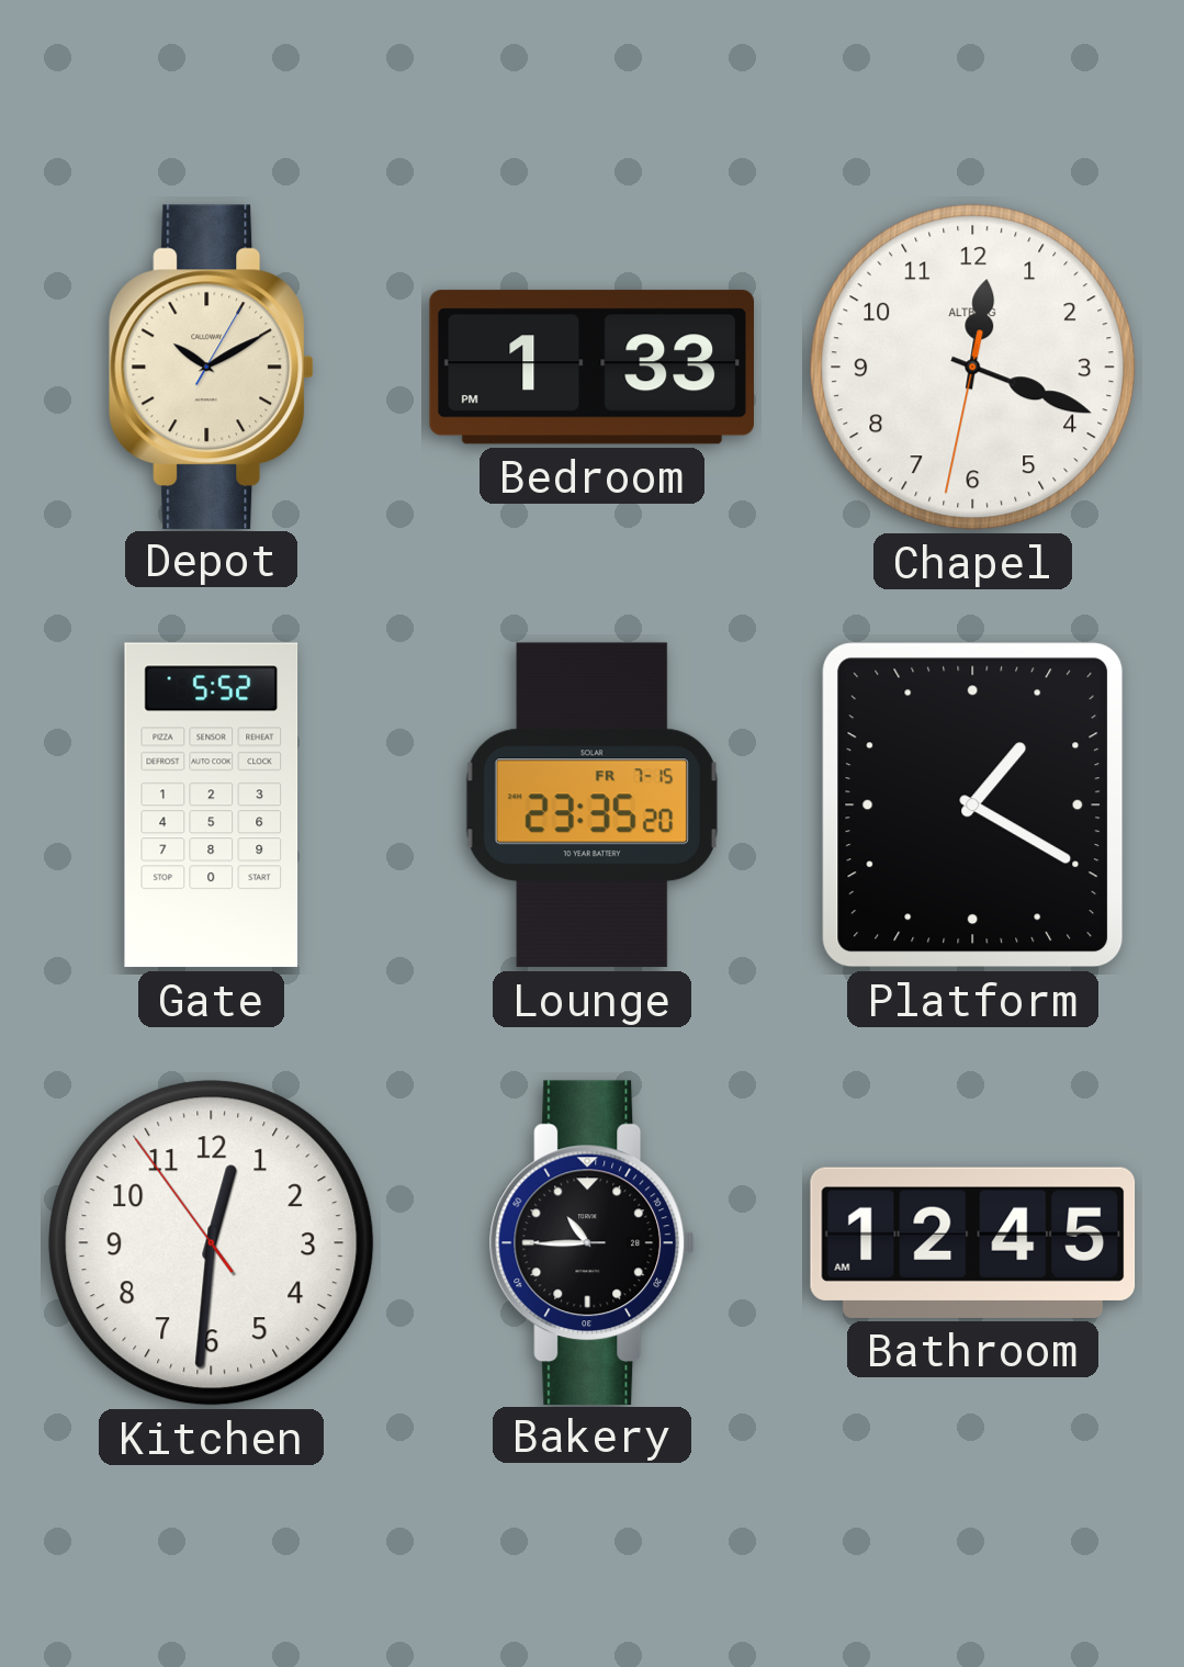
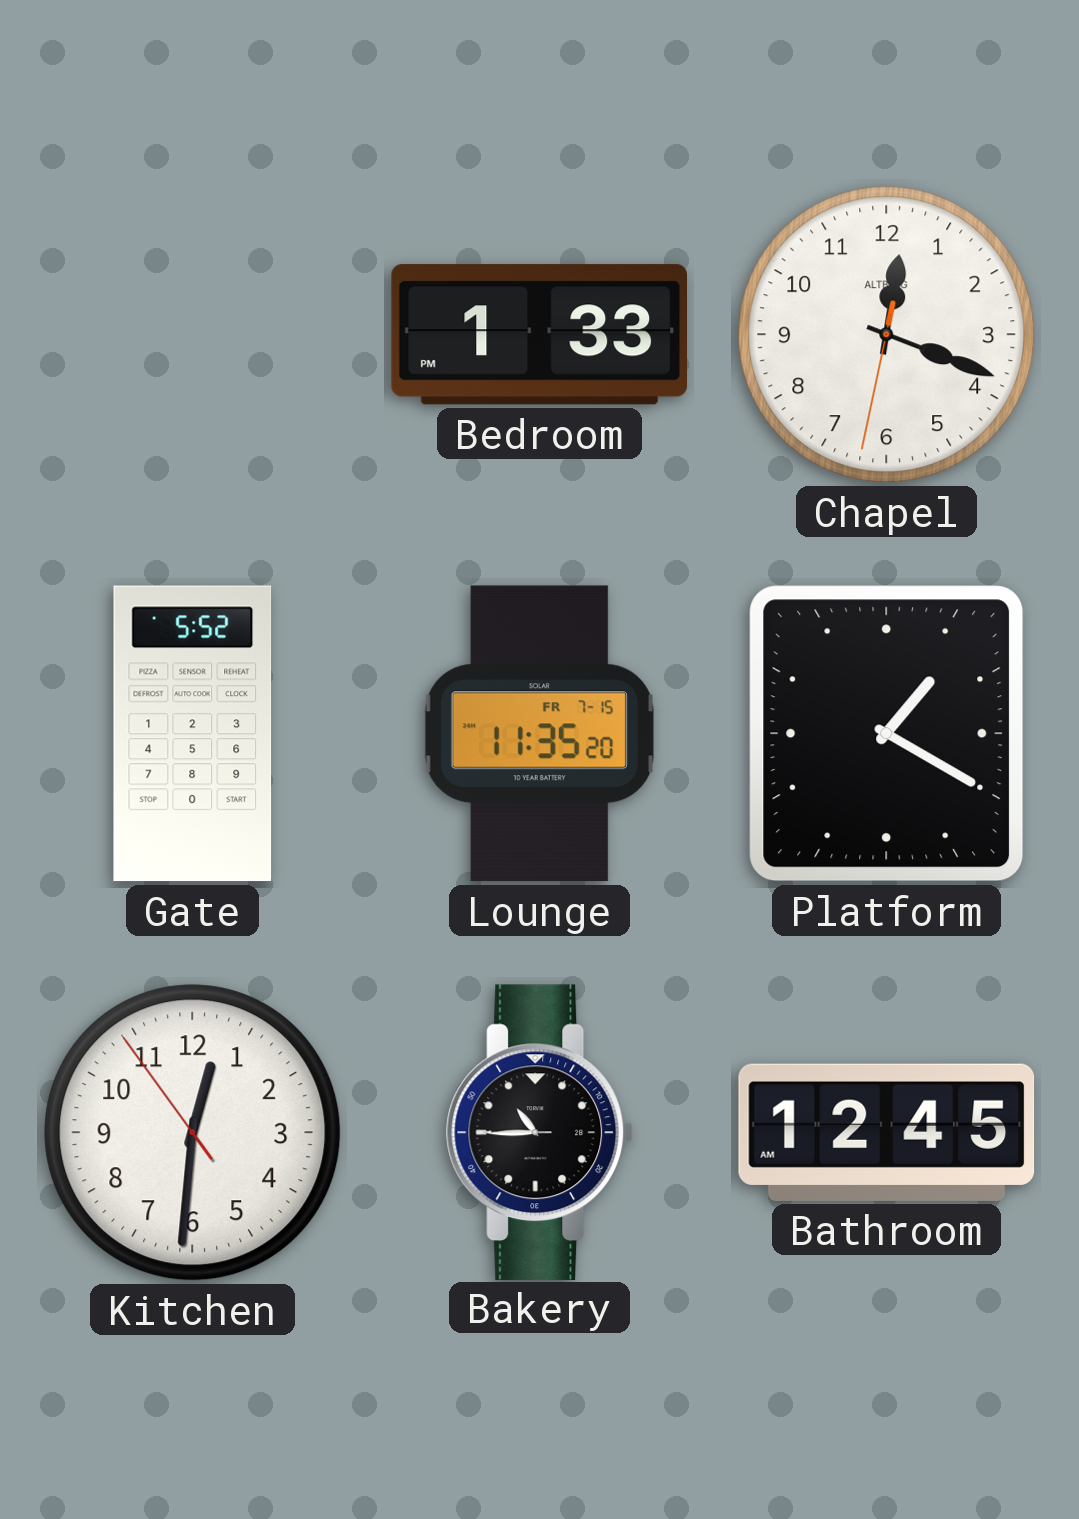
Depot: 10:10 -> none
Lounge: 23:35 -> 11:35
